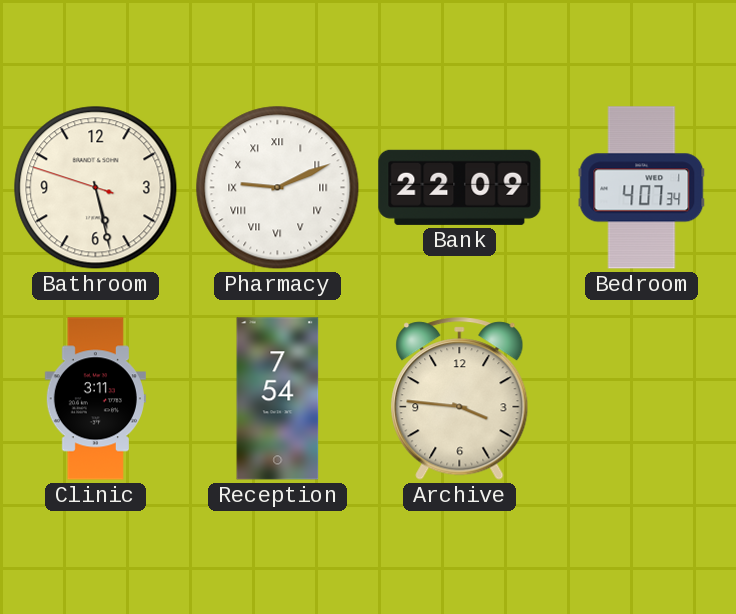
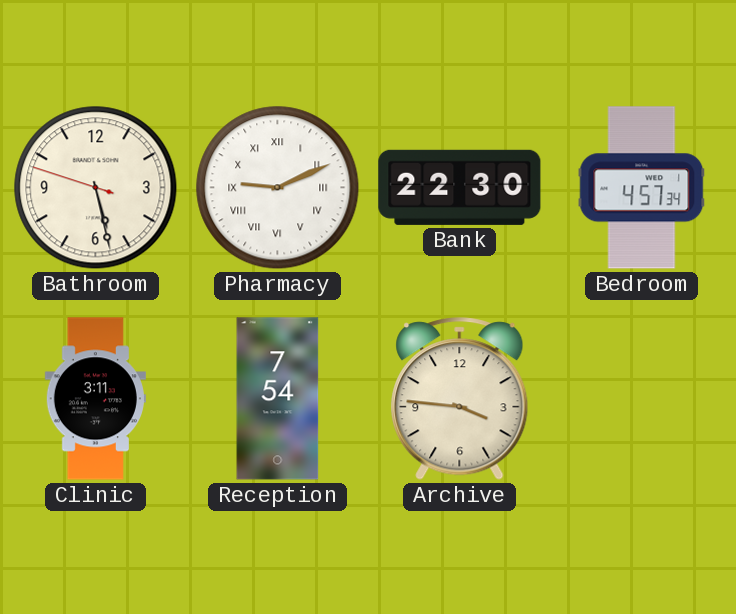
Bank: 22:09 -> 22:30
Bedroom: 4:07 -> 4:57
